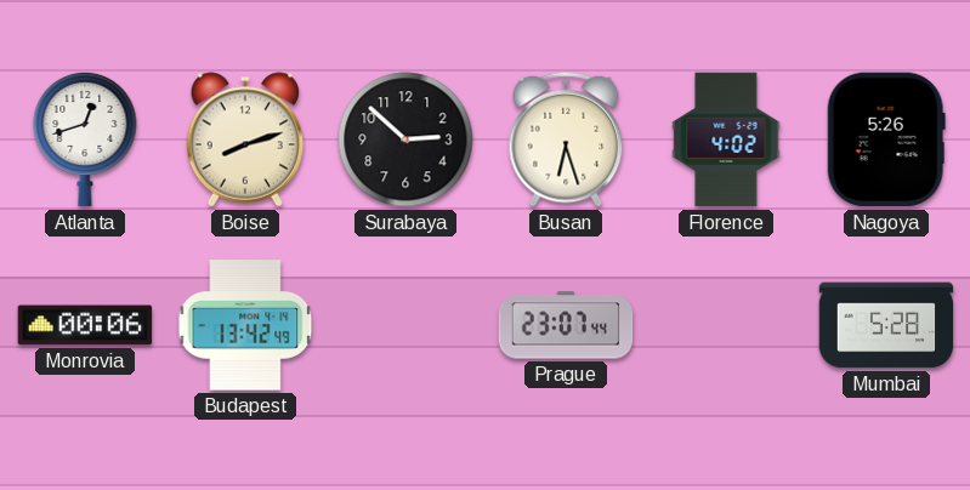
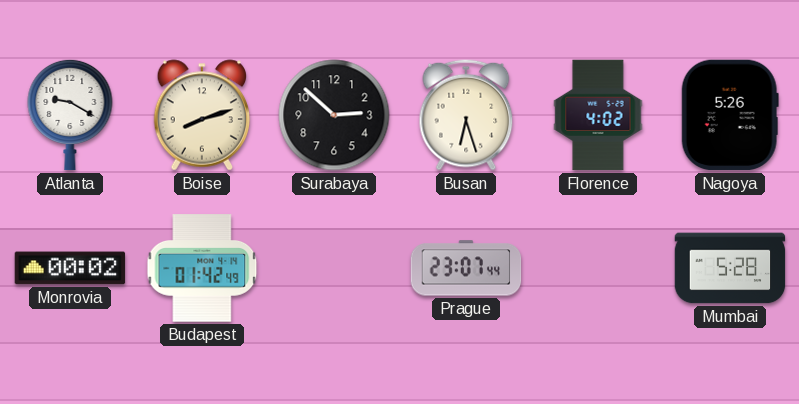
Atlanta: 12:42 -> 9:20
Monrovia: 00:06 -> 00:02
Budapest: 13:42 -> 01:42
